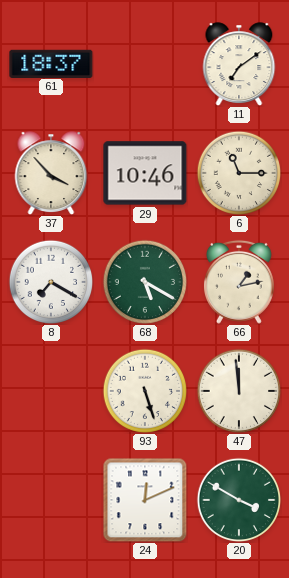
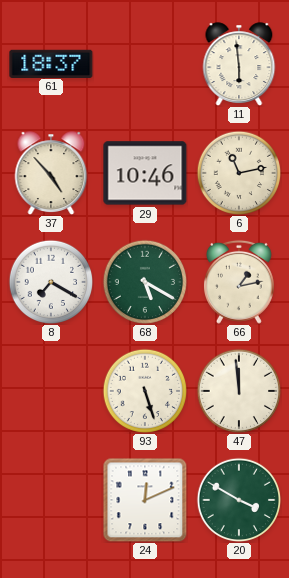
11: 7:09 -> 5:59
37: 3:53 -> 4:53
6: 11:15 -> 11:13
